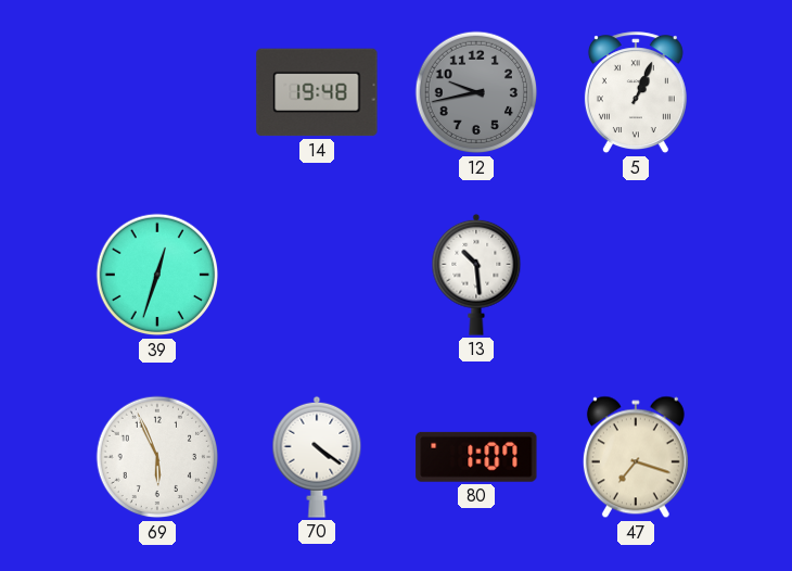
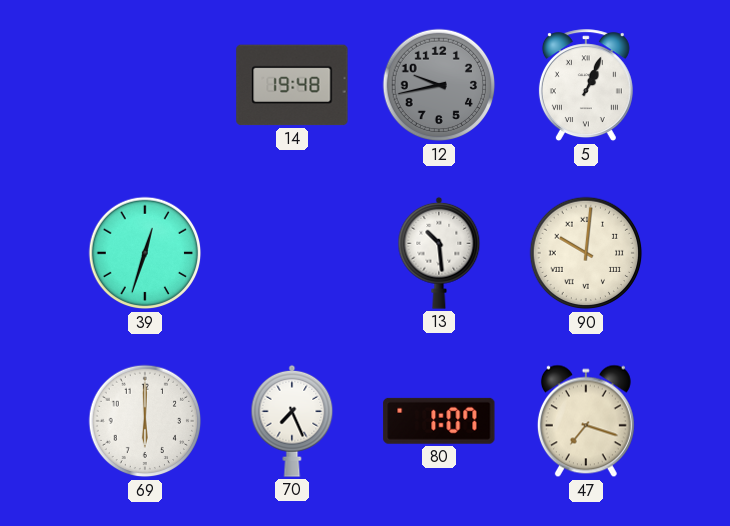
90: none -> 10:01
69: 5:56 -> 6:00
70: 4:21 -> 7:26
